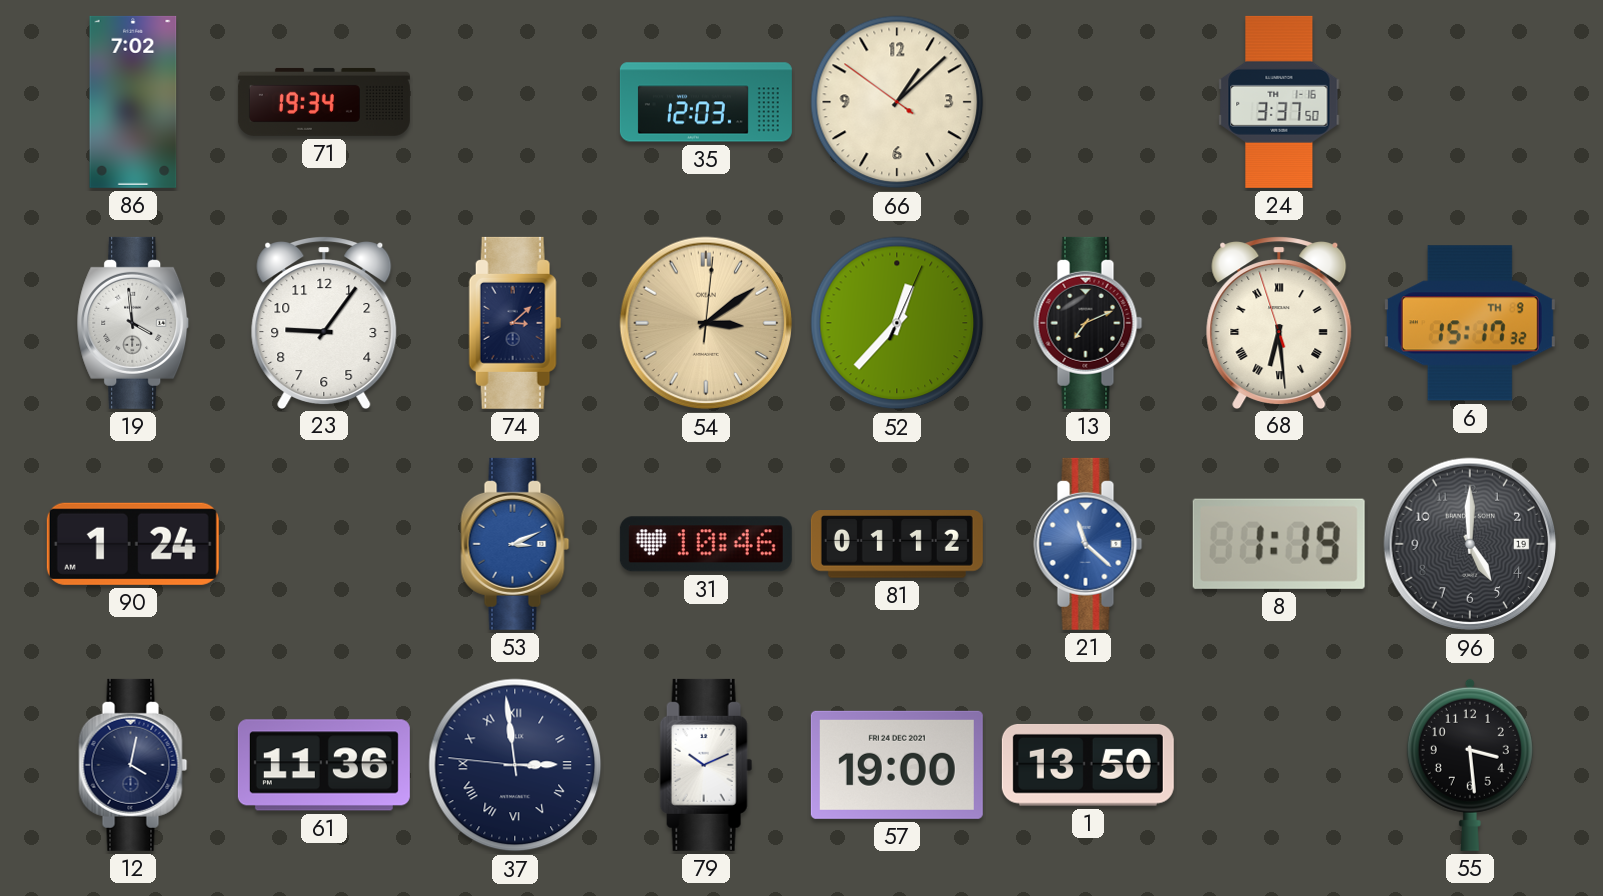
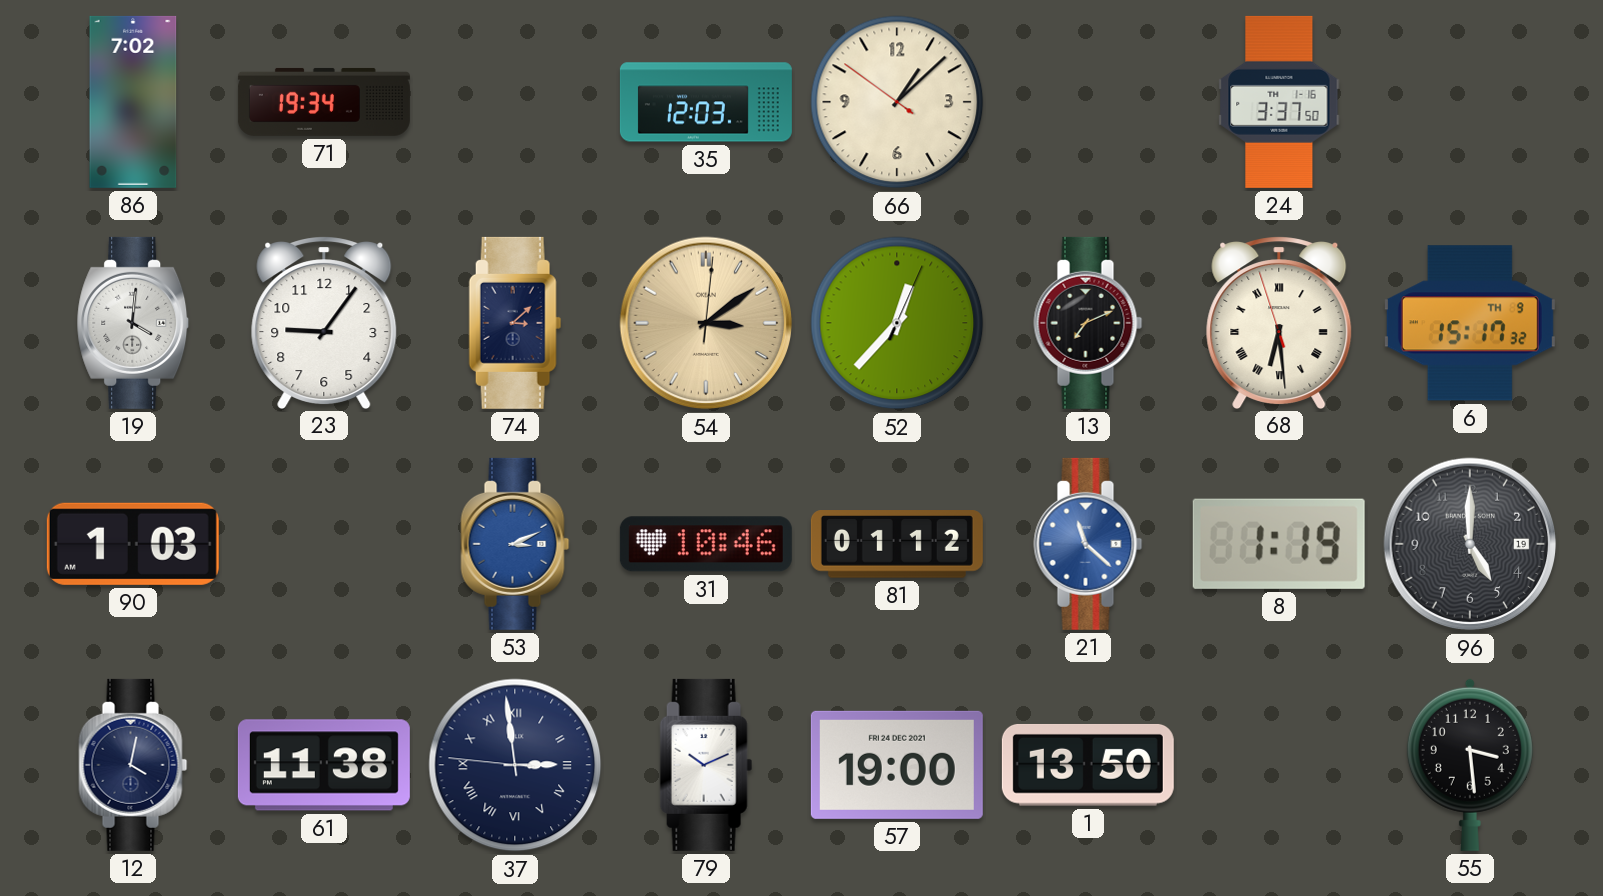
19: 3:59 -> 4:01
90: 1:24 -> 1:03
61: 11:36 -> 11:38
